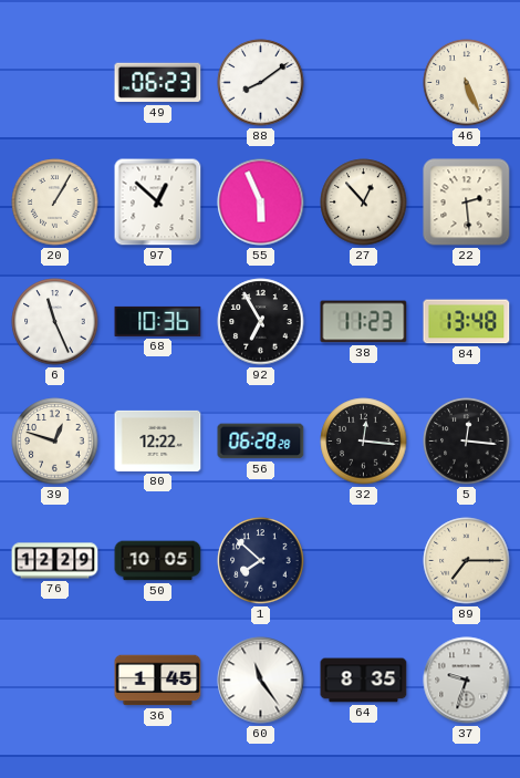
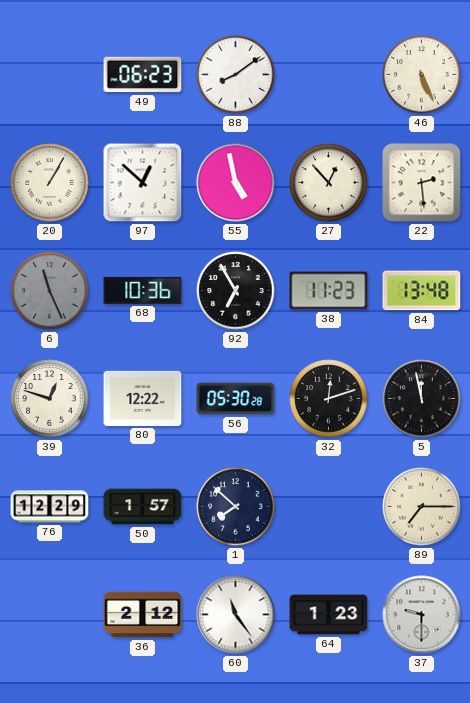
55: 5:56 -> 4:58
6 dial: white -> grey
56: 06:28 -> 05:30
32: 12:16 -> 12:12
5: 12:16 -> 11:58
50: 10:05 -> 1:57
36: 1:45 -> 2:12
64: 8:35 -> 1:23
37: 9:33 -> 9:30
